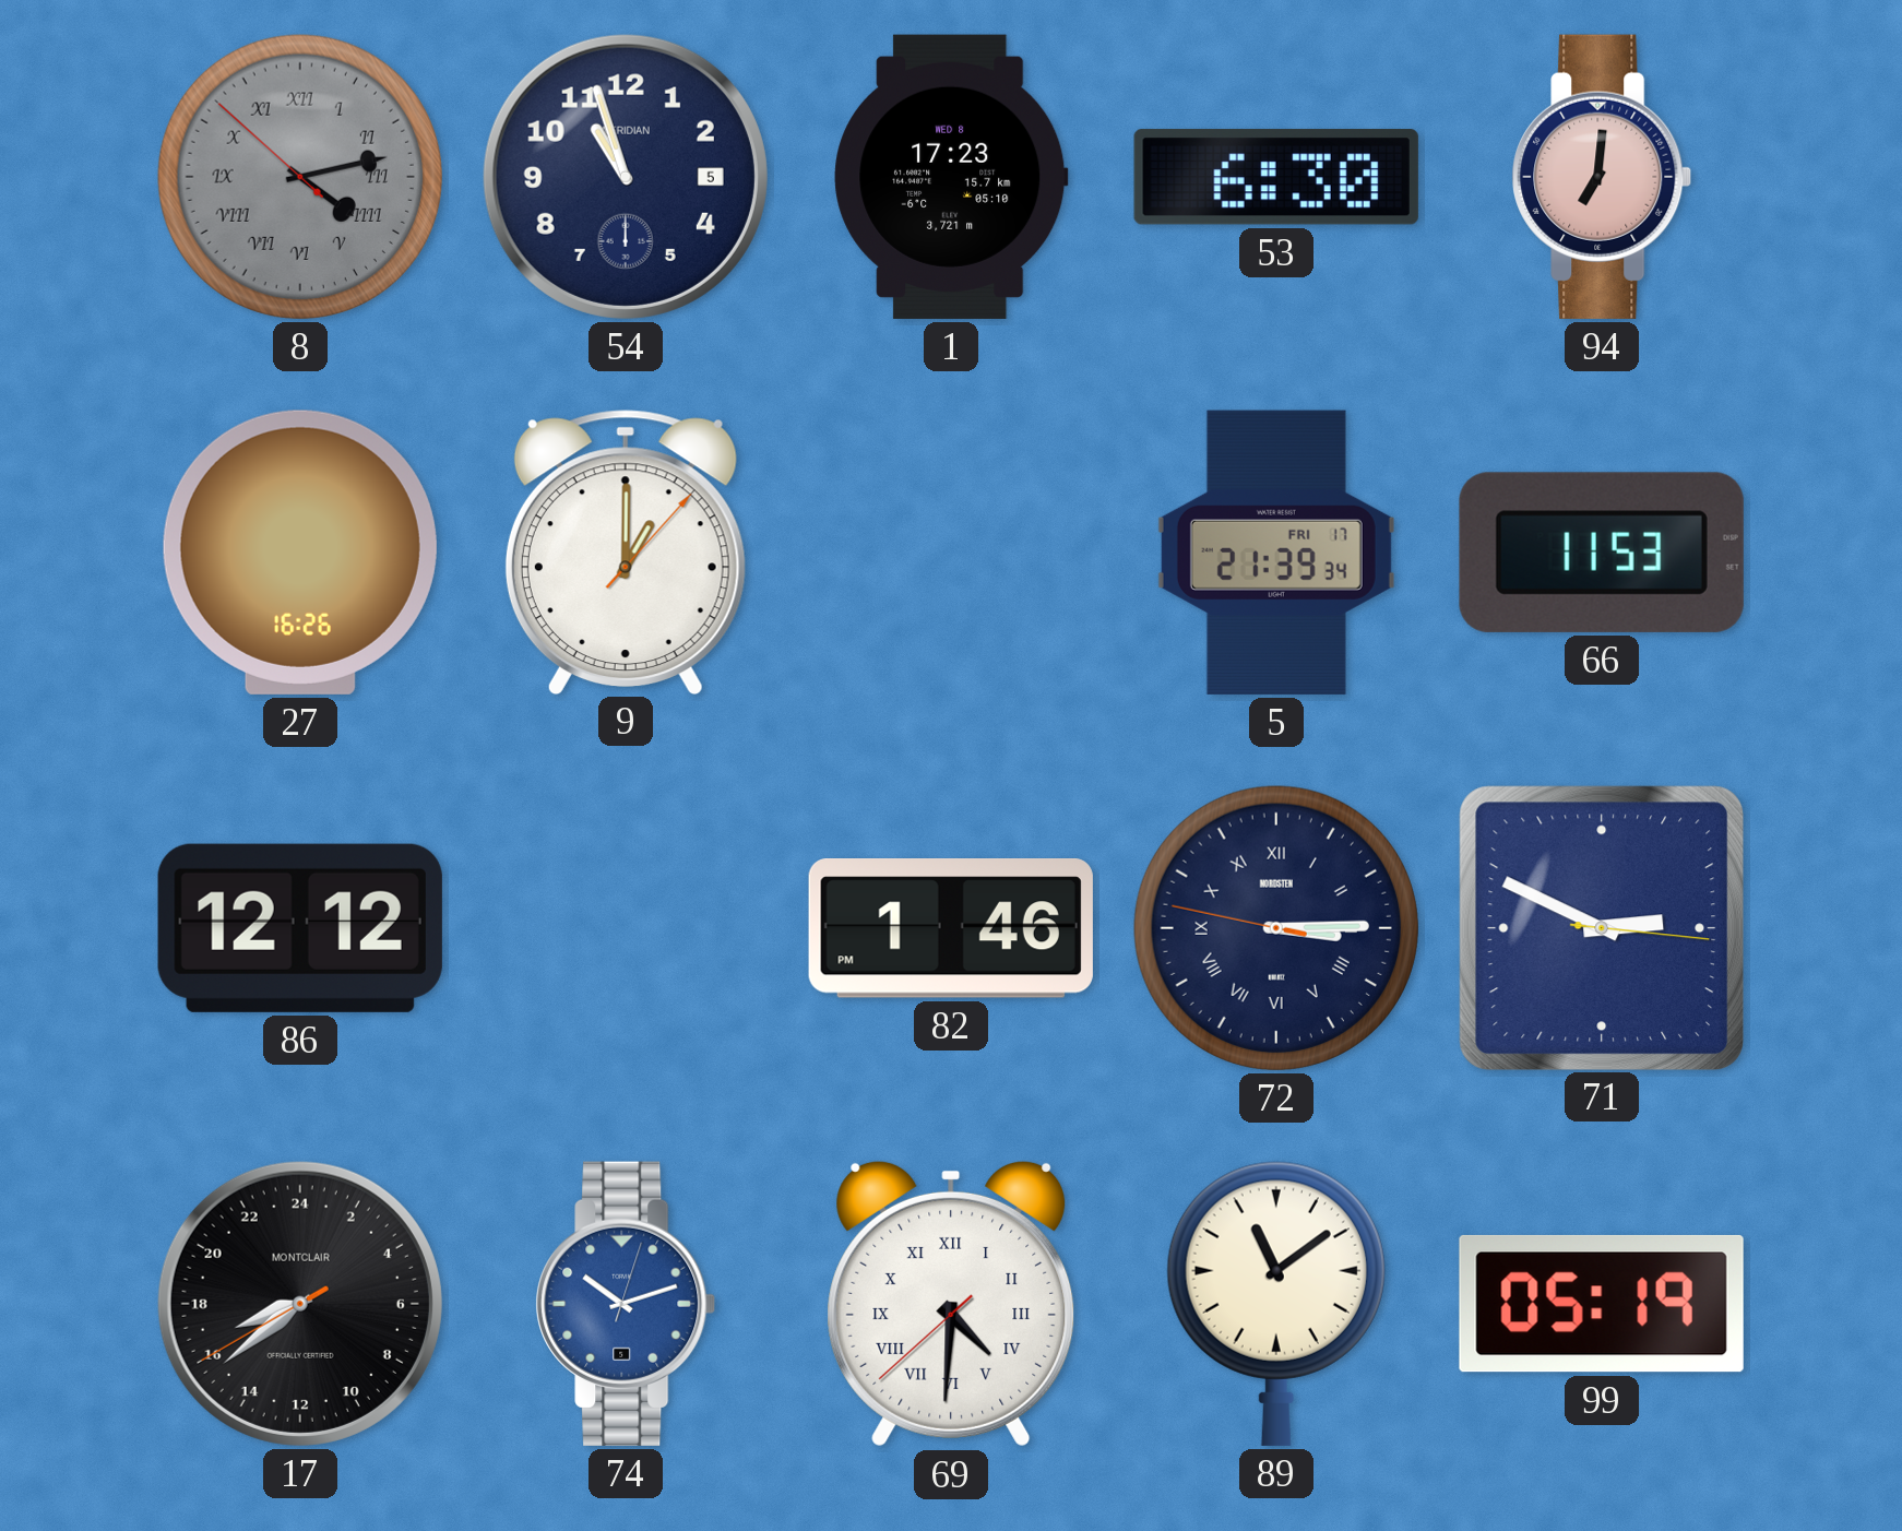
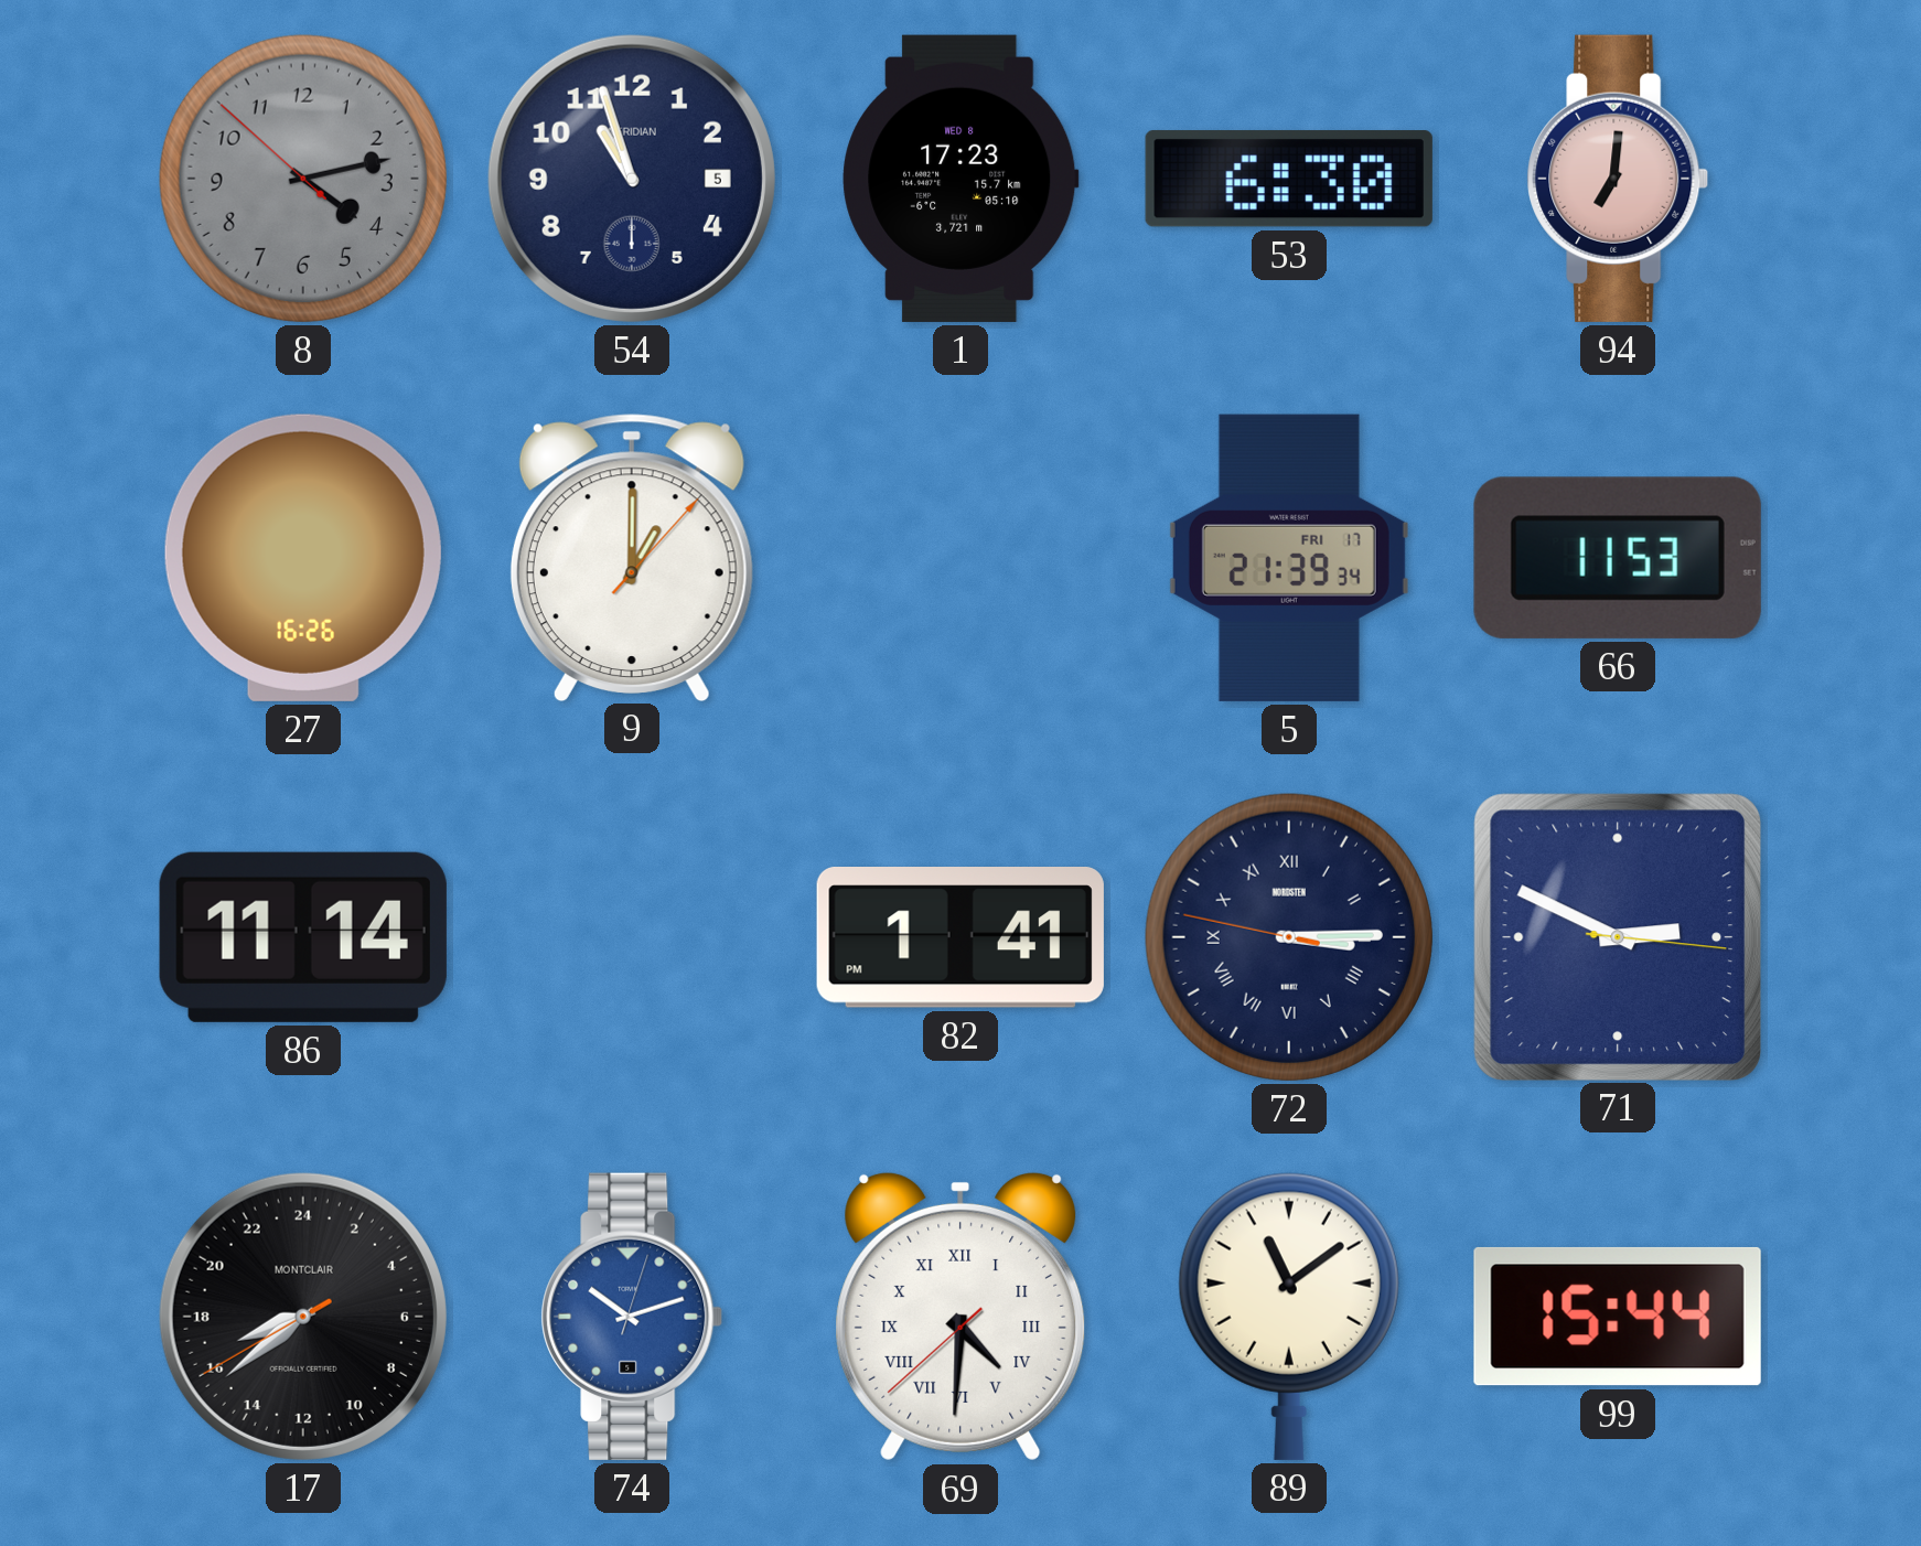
8 numerals: Roman -> Arabic
86: 12:12 -> 11:14
82: 1:46 -> 1:41
99: 05:19 -> 15:44
